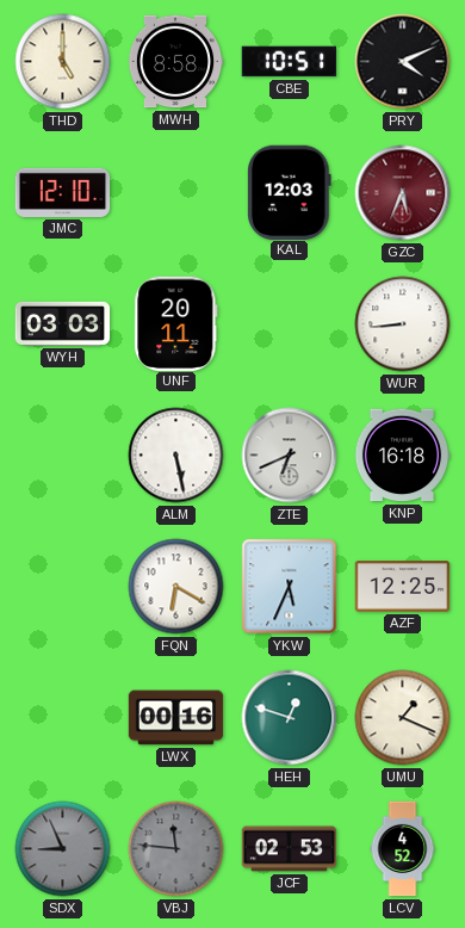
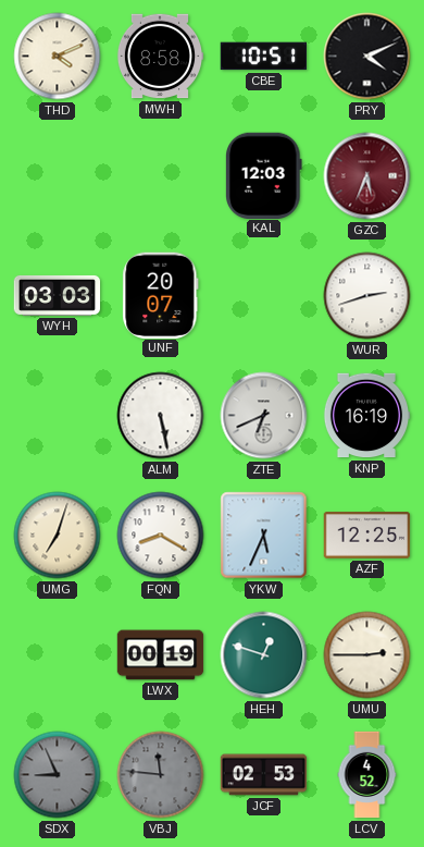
THD: 5:00 -> 4:11
JMC: 12:10 -> none
UNF: 20:11 -> 20:07
WUR: 8:44 -> 2:42
KNP: 16:18 -> 16:19
UMG: none -> 7:03
FQN: 6:20 -> 8:20
LWX: 00:16 -> 00:19
UMU: 1:19 -> 2:45
